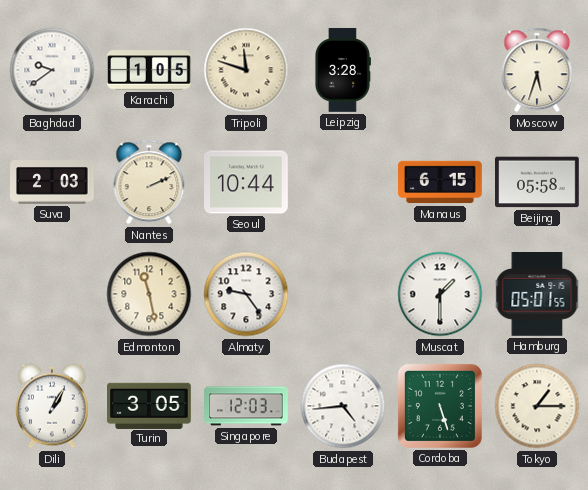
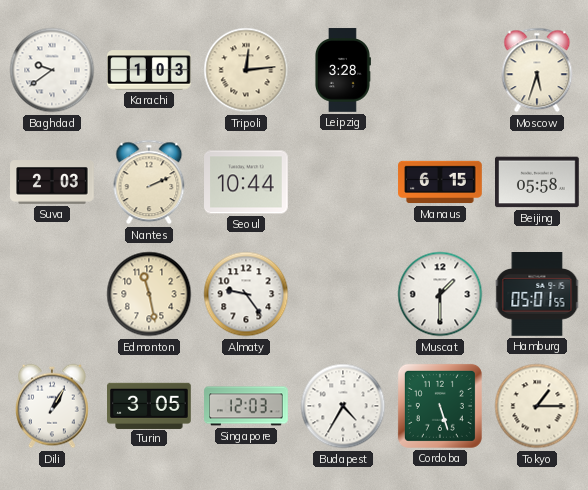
Karachi: 1:05 -> 1:03
Tripoli: 11:48 -> 12:14
Budapest: 4:44 -> 4:35
